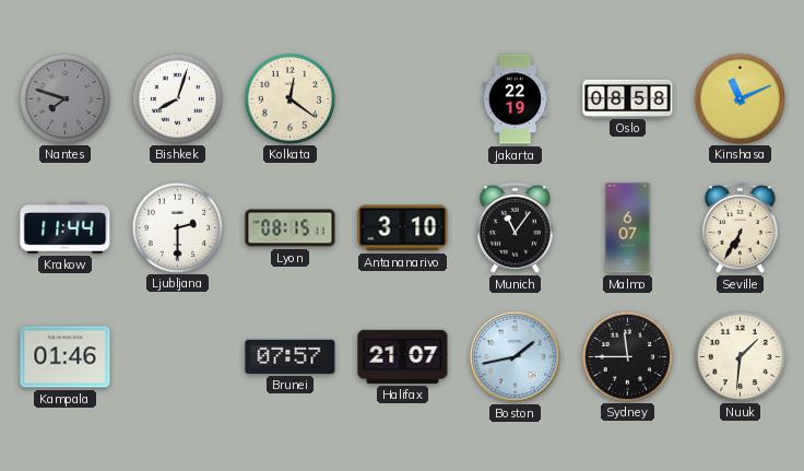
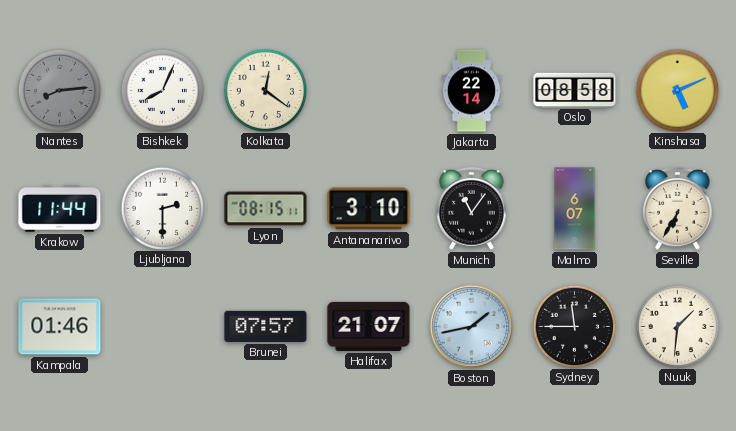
Nantes: 7:48 -> 8:14
Bishkek: 8:03 -> 8:04
Jakarta: 22:19 -> 22:14
Kinshasa: 11:11 -> 5:11
